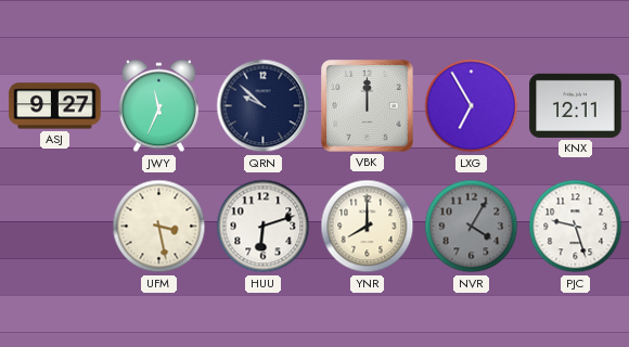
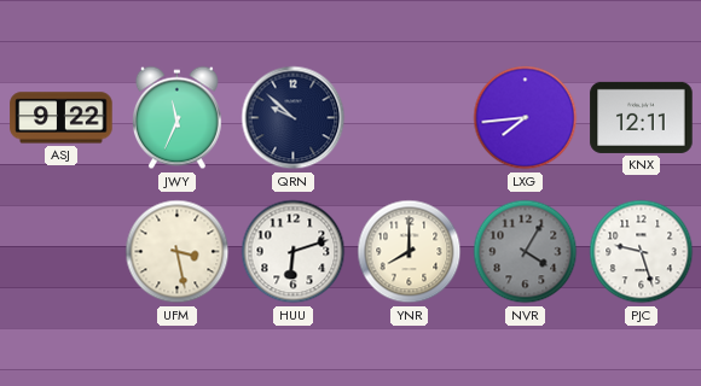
ASJ: 9:27 -> 9:22
VBK: 12:00 -> none
LXG: 6:55 -> 7:44
